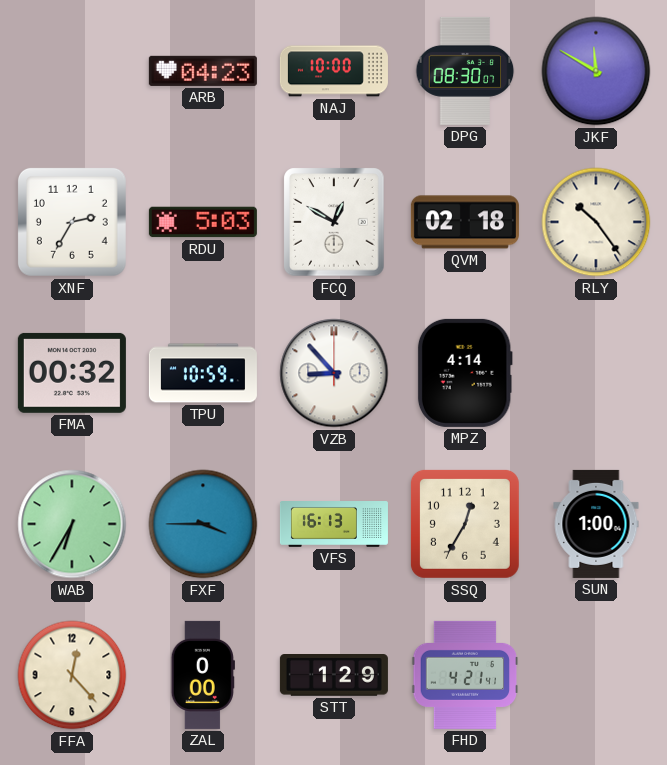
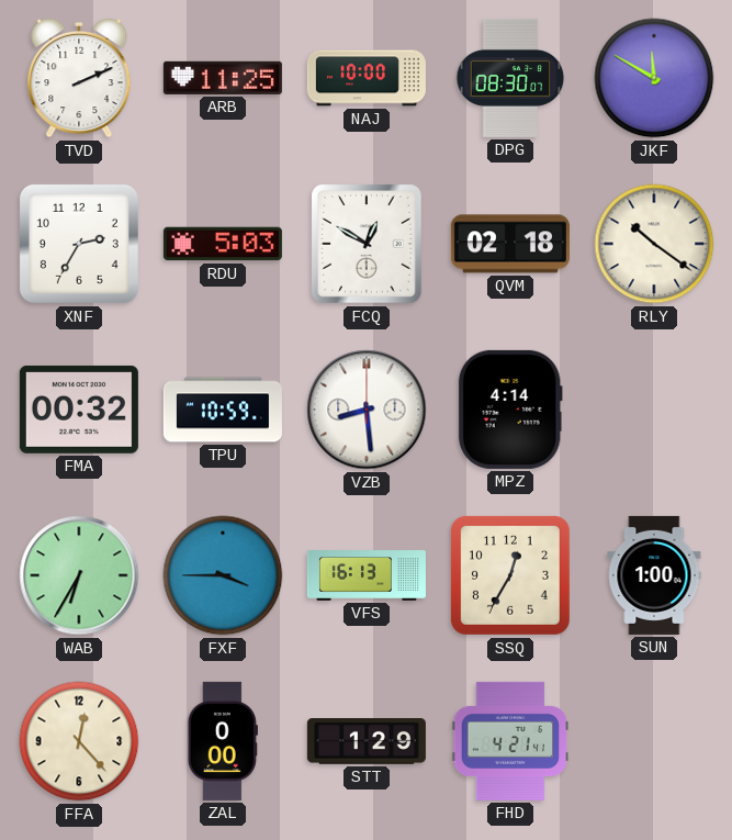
TVD: none -> 2:11
ARB: 04:23 -> 11:25
RLY: 10:24 -> 10:21
VZB: 8:53 -> 8:29
